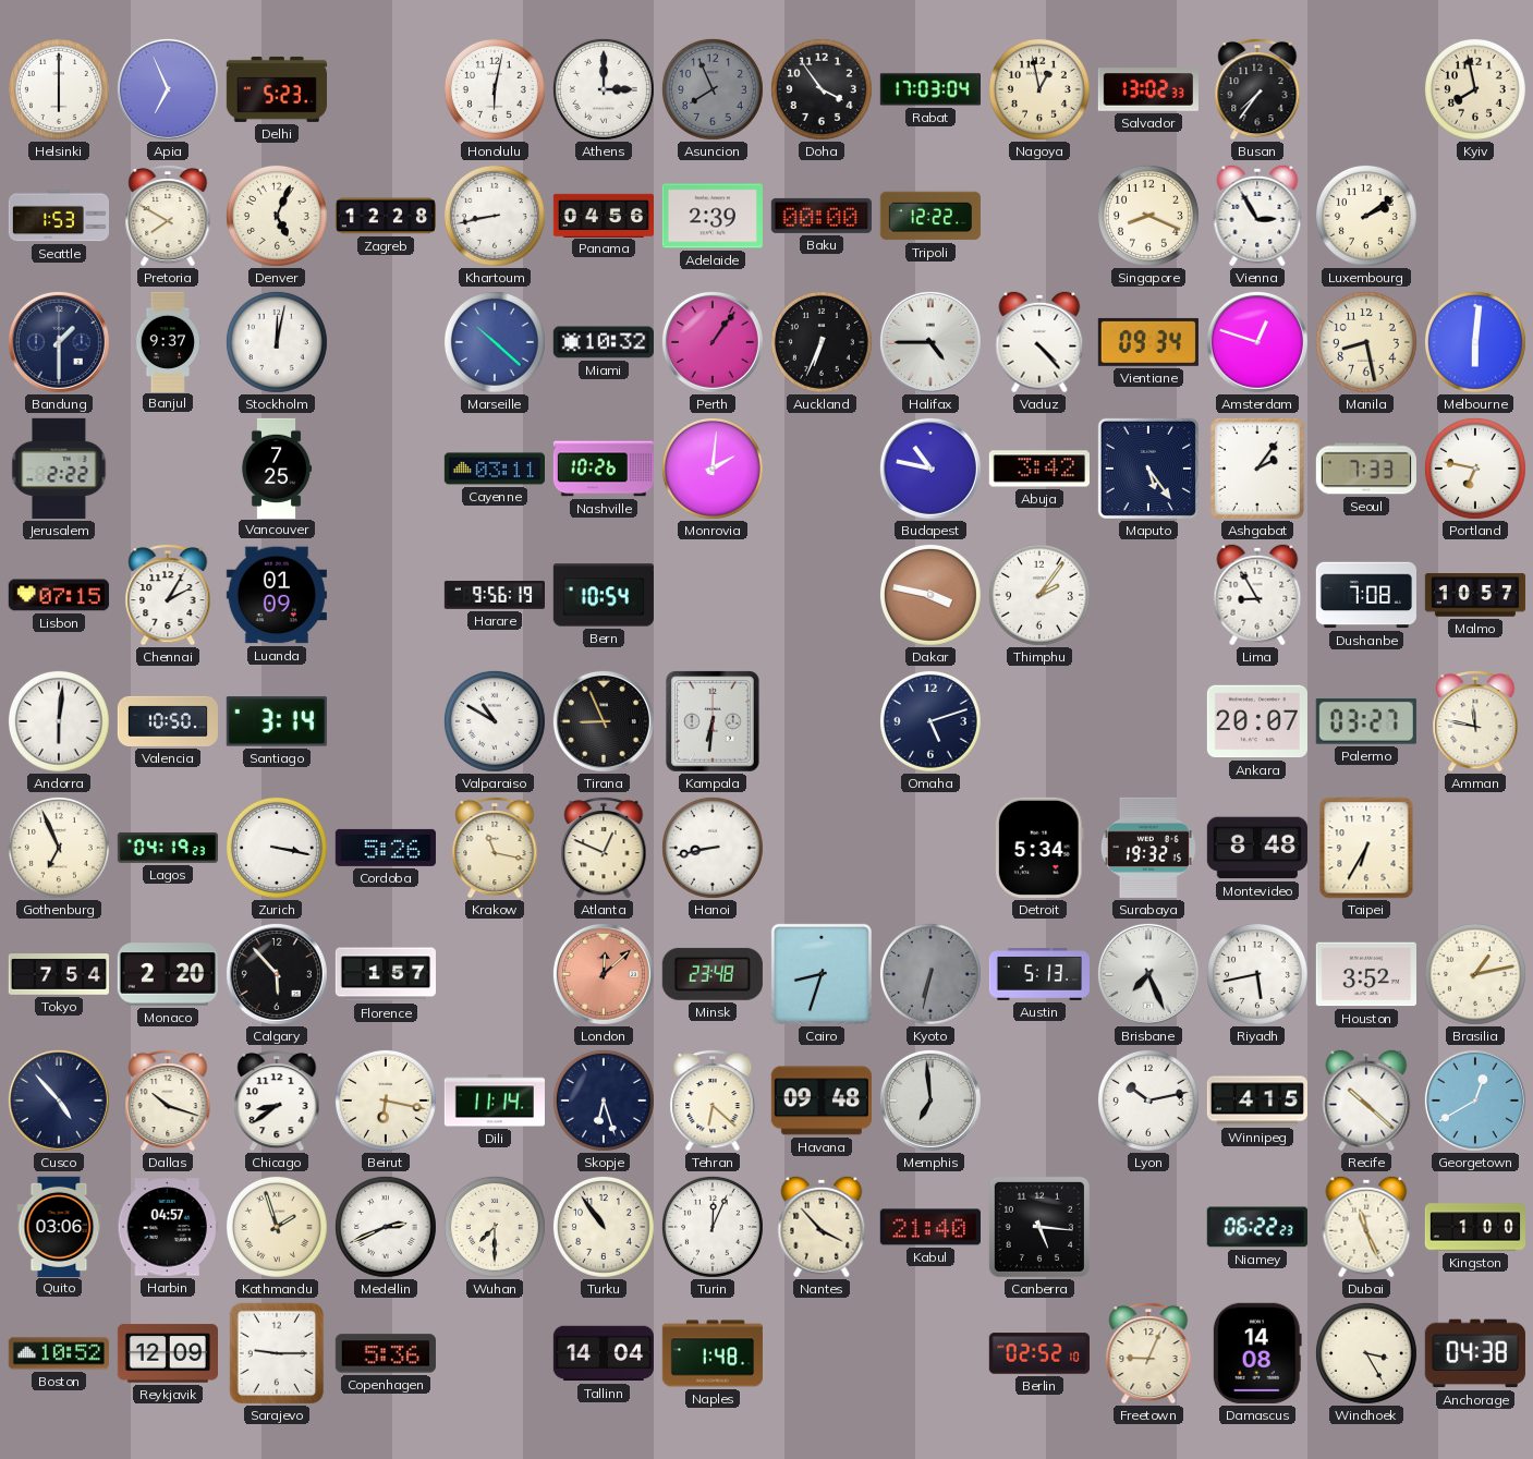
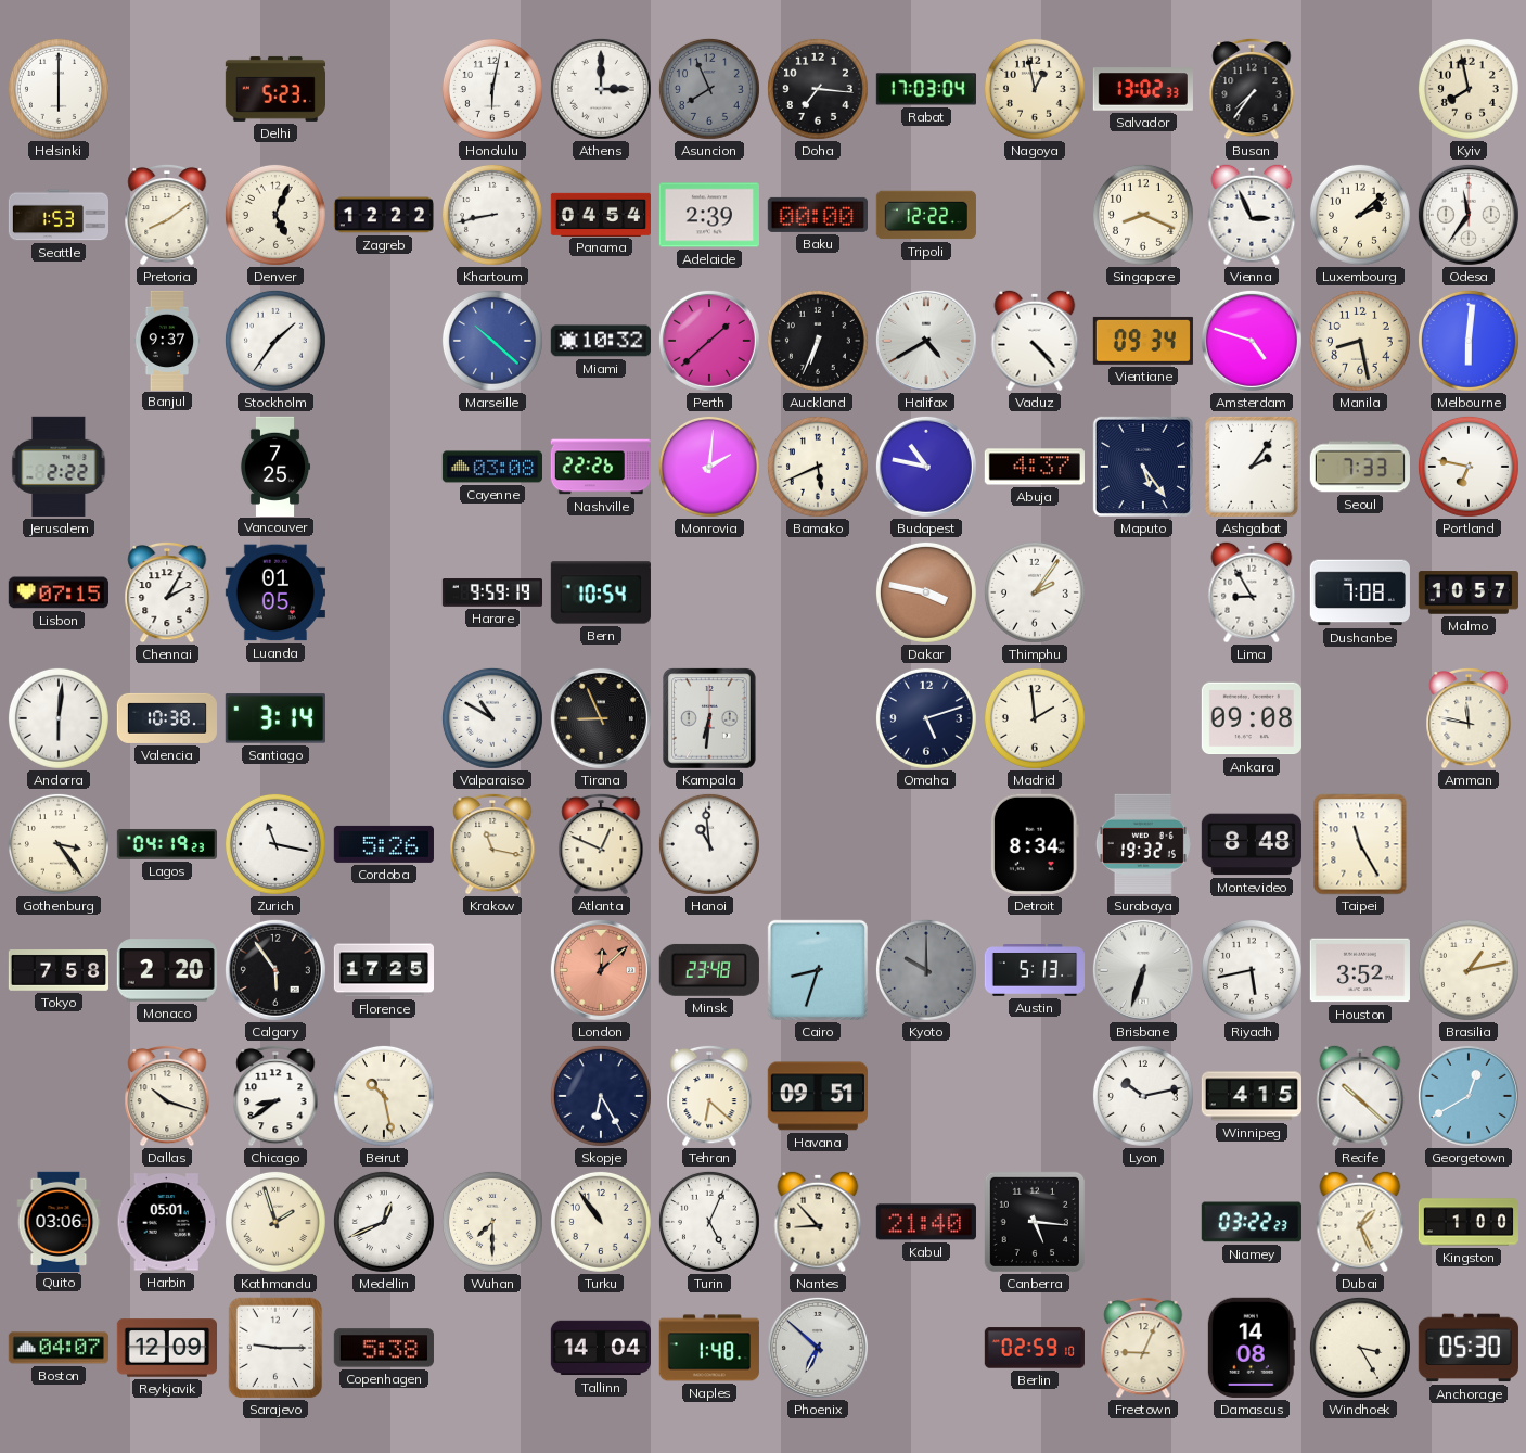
Apia: 6:56 -> none
Doha: 3:54 -> 7:16
Pretoria: 7:50 -> 8:09
Zagreb: 12:28 -> 12:22
Panama: 04:56 -> 04:54
Vienna: 2:55 -> 2:56
Luxembourg: 2:09 -> 2:08
Odesa: none -> 11:36
Bandung: 1:30 -> none
Stockholm: 12:02 -> 1:36
Perth: 1:06 -> 1:38
Halifax: 4:45 -> 4:40
Amsterdam: 12:48 -> 4:48
Cayenne: 03:11 -> 03:08
Nashville: 10:26 -> 22:26
Bamako: none -> 5:41
Abuja: 3:42 -> 4:37
Luanda: 01:09 -> 01:05
Harare: 9:56 -> 9:59
Valencia: 10:50 -> 10:38
Madrid: none -> 1:59
Ankara: 20:07 -> 09:08
Palermo: 03:27 -> none
Gothenburg: 6:56 -> 3:24
Zurich: 3:17 -> 11:17
Hanoi: 8:43 -> 10:59
Detroit: 5:34 -> 8:34
Taipei: 6:35 -> 11:25
Tokyo: 7:54 -> 7:58
Calgary: 5:53 -> 5:54
Florence: 1:57 -> 17:25
Kyoto: 6:32 -> 10:00
Brisbane: 7:26 -> 6:33
Cusco: 4:53 -> none
Beirut: 6:17 -> 10:28
Dili: 11:14 -> none
Skopje: 6:27 -> 6:25
Havana: 09:48 -> 09:51
Memphis: 6:59 -> none
Harbin: 04:57 -> 05:01
Medellin: 2:41 -> 12:41
Turin: 12:04 -> 5:04
Nantes: 3:53 -> 8:53
Niamey: 06:22 -> 03:22
Dubai: 11:26 -> 1:26
Boston: 10:52 -> 04:07
Copenhagen: 5:36 -> 5:38
Phoenix: none -> 6:52
Berlin: 02:52 -> 02:59
Anchorage: 04:38 -> 05:30
